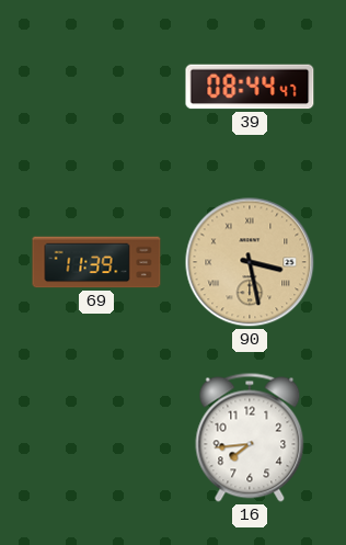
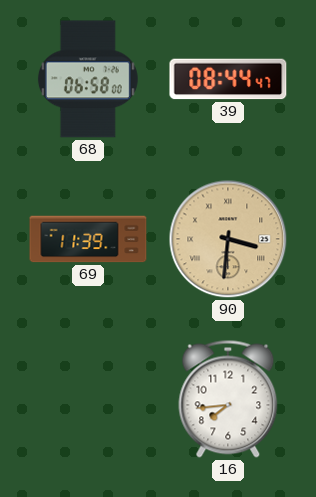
68: none -> 06:58
90: 3:28 -> 3:31
